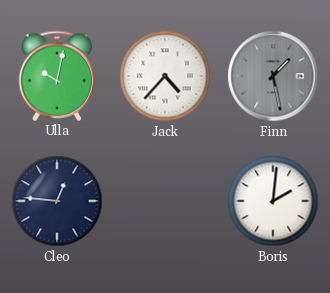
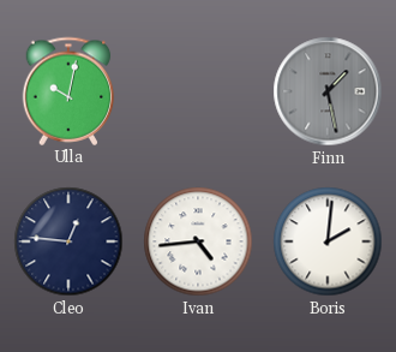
Jack: 4:37 -> none
Ivan: none -> 4:44
